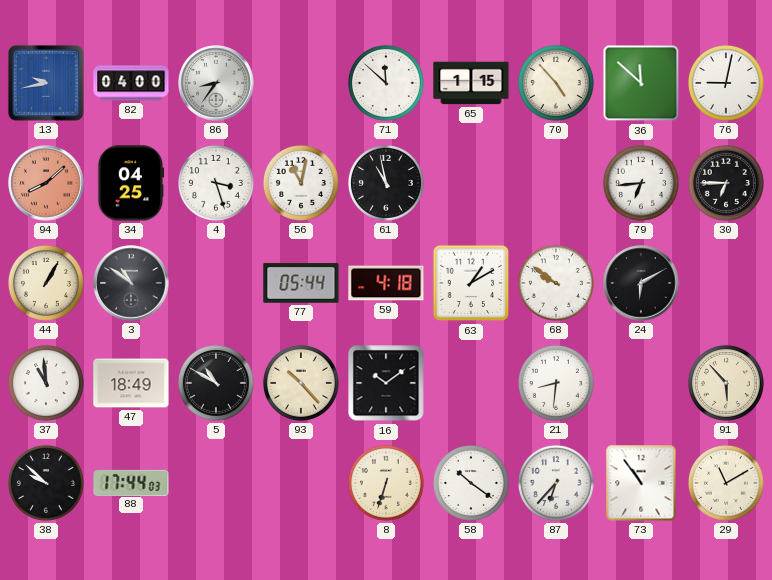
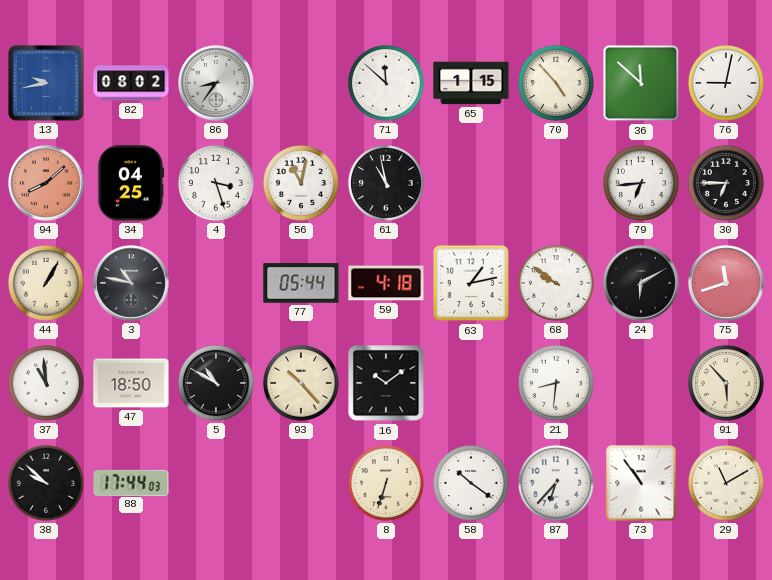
82: 04:00 -> 08:02
3: 10:51 -> 10:47
63: 1:10 -> 1:13
75: none -> 11:42
47: 18:49 -> 18:50
